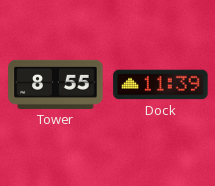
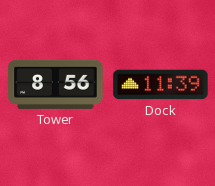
Tower: 8:55 -> 8:56
